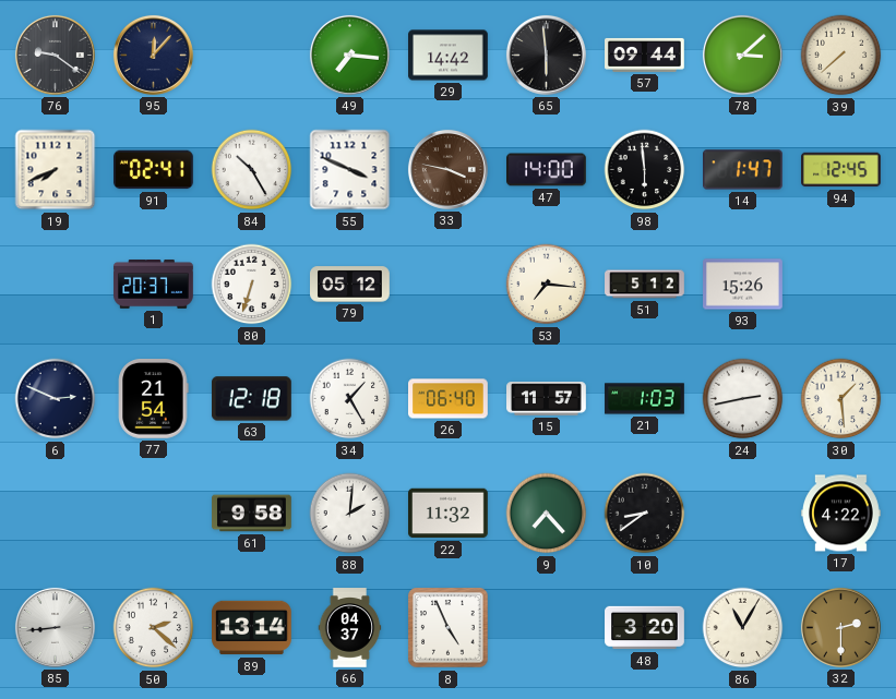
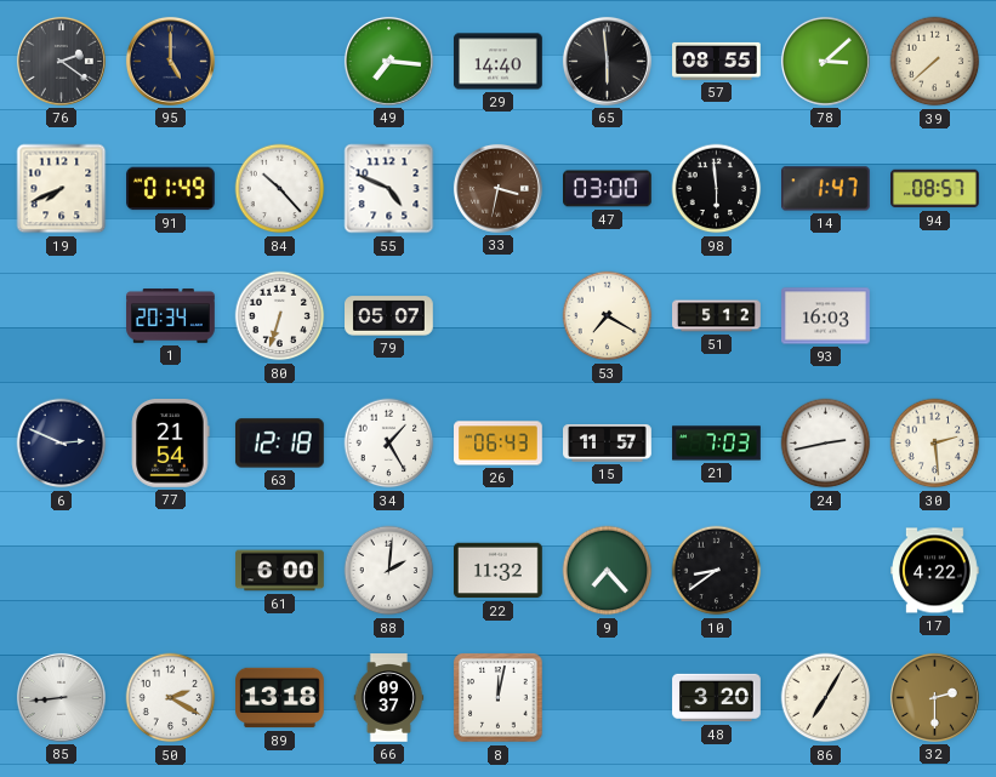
76: 9:21 -> 2:21
95: 12:07 -> 5:00
29: 14:42 -> 14:40
57: 09:44 -> 08:55
91: 02:41 -> 01:49
84: 10:25 -> 10:23
55: 3:49 -> 4:49
33: 3:47 -> 3:32
47: 14:00 -> 03:00
94: 12:45 -> 08:57
1: 20:37 -> 20:34
79: 05:12 -> 05:07
53: 7:16 -> 7:20
93: 15:26 -> 16:03
26: 06:40 -> 06:43
21: 1:03 -> 7:03
30: 1:29 -> 2:29
61: 9:58 -> 6:00
50: 2:22 -> 2:20
89: 13:14 -> 13:18
66: 04:37 -> 09:37
8: 4:56 -> 12:02
86: 11:05 -> 7:05
